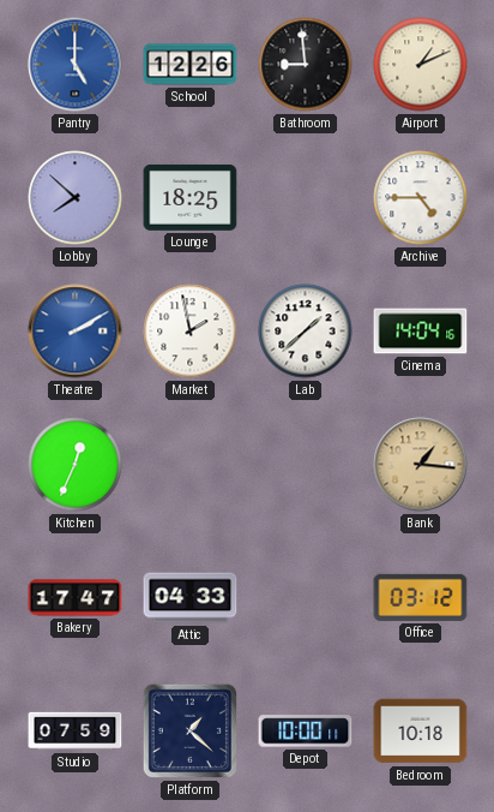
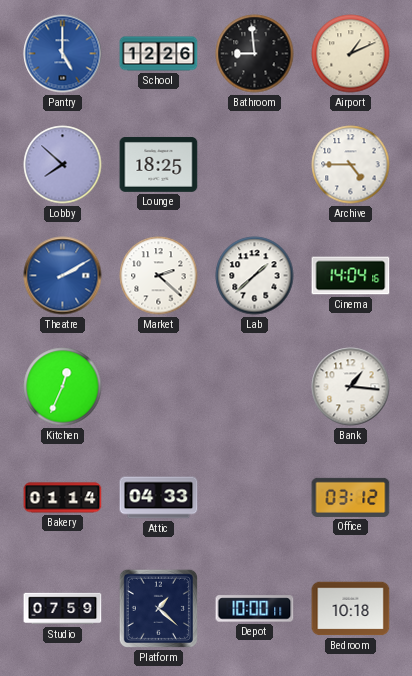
Market: 1:58 -> 2:22
Bank dial: champagne -> white
Bakery: 17:47 -> 01:14
